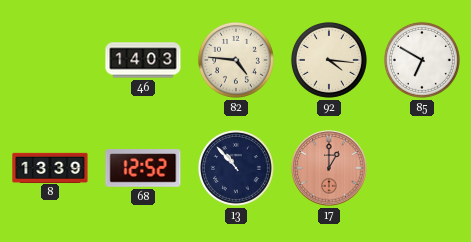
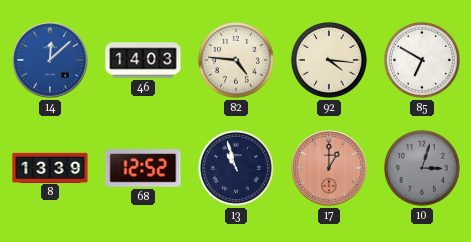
14: none -> 12:08
13: 10:53 -> 10:57
10: none -> 3:03
